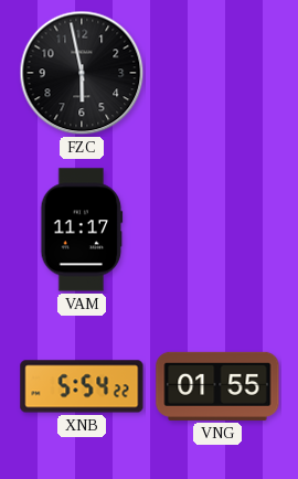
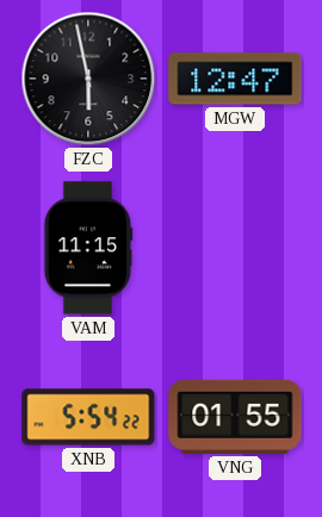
MGW: none -> 12:47
VAM: 11:17 -> 11:15
